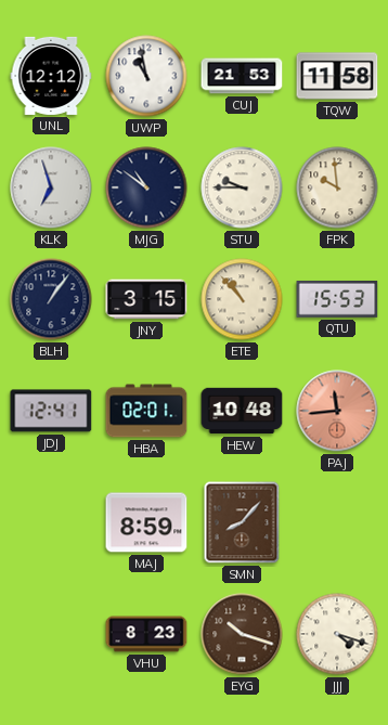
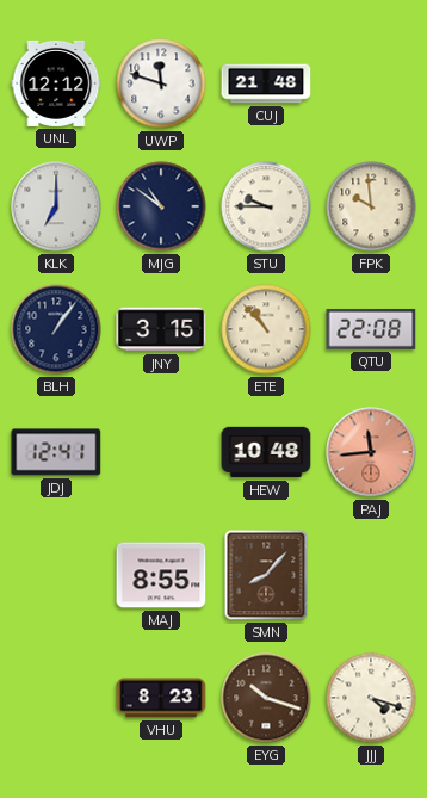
UWP: 10:58 -> 11:48
CUJ: 21:53 -> 21:48
TQW: 11:58 -> none
KLK: 6:57 -> 7:00
QTU: 15:53 -> 22:08
HBA: 02:01 -> none
MAJ: 8:59 -> 8:55
